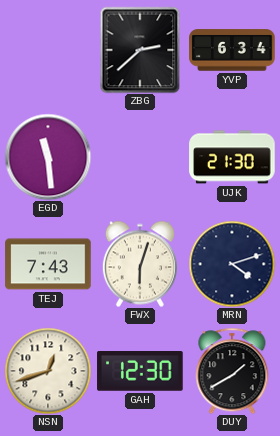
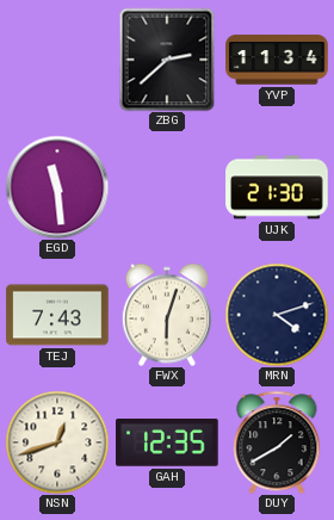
YVP: 6:34 -> 11:34
GAH: 12:30 -> 12:35
